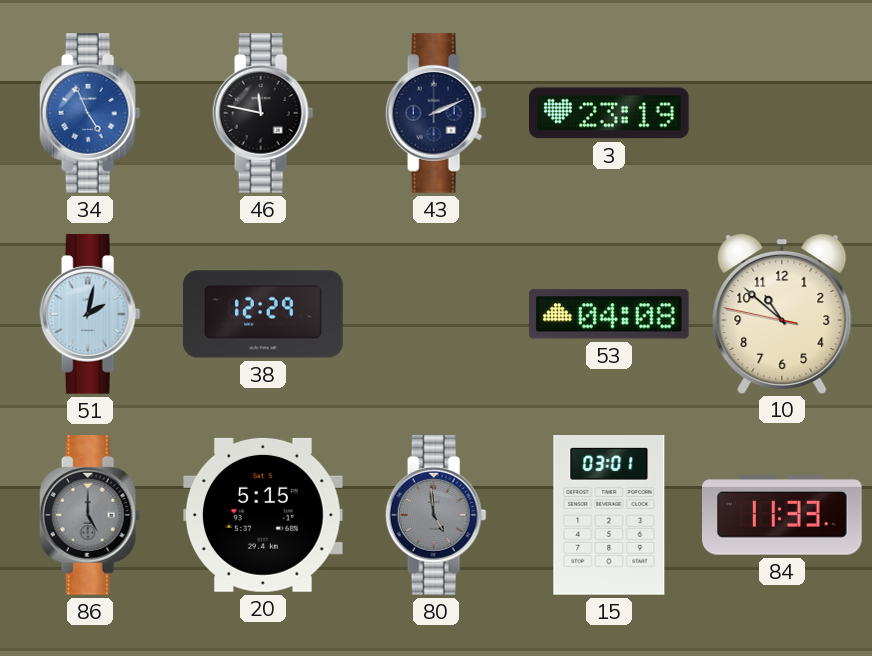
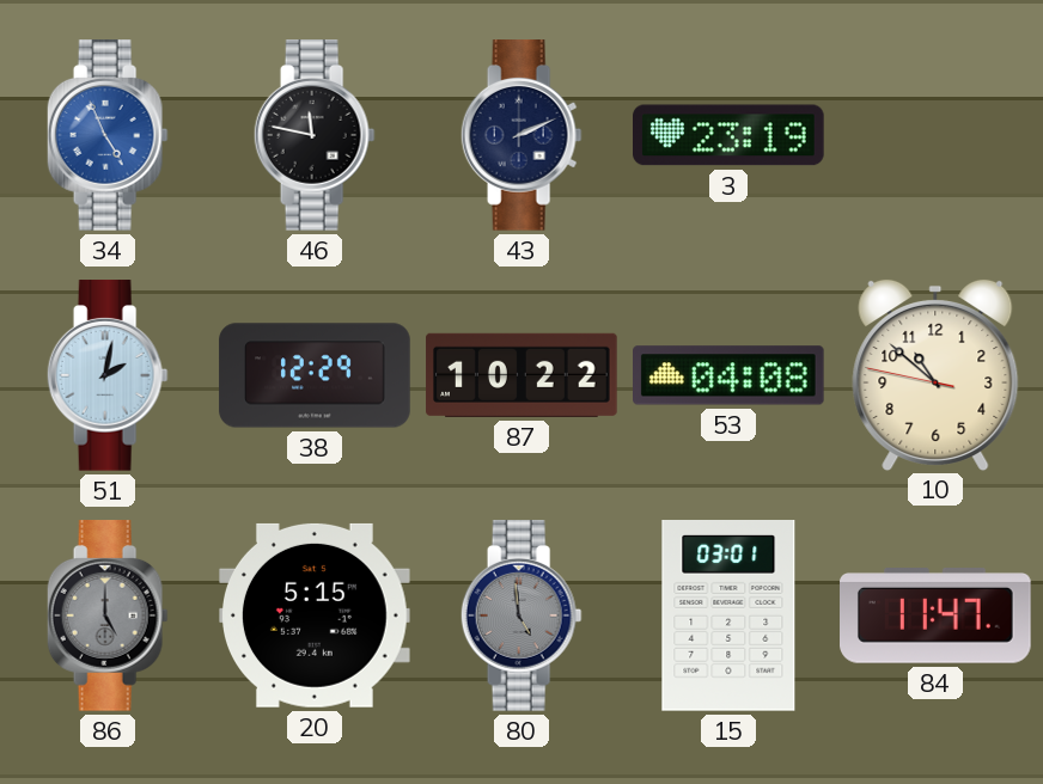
87: none -> 10:22
84: 11:33 -> 11:47
